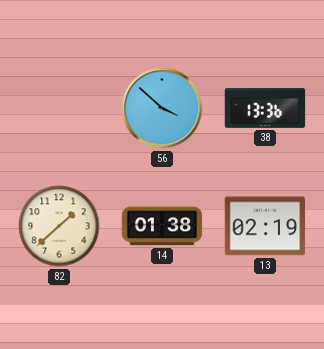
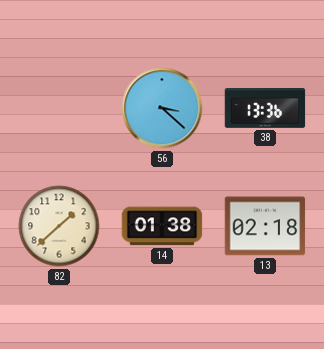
56: 3:52 -> 3:22
13: 02:19 -> 02:18
